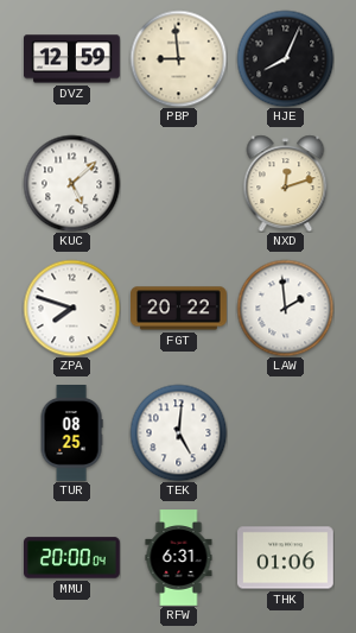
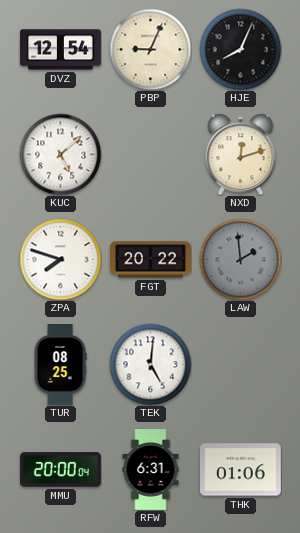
DVZ: 12:59 -> 12:54
PBP: 8:59 -> 9:04
LAW dial: white -> grey
